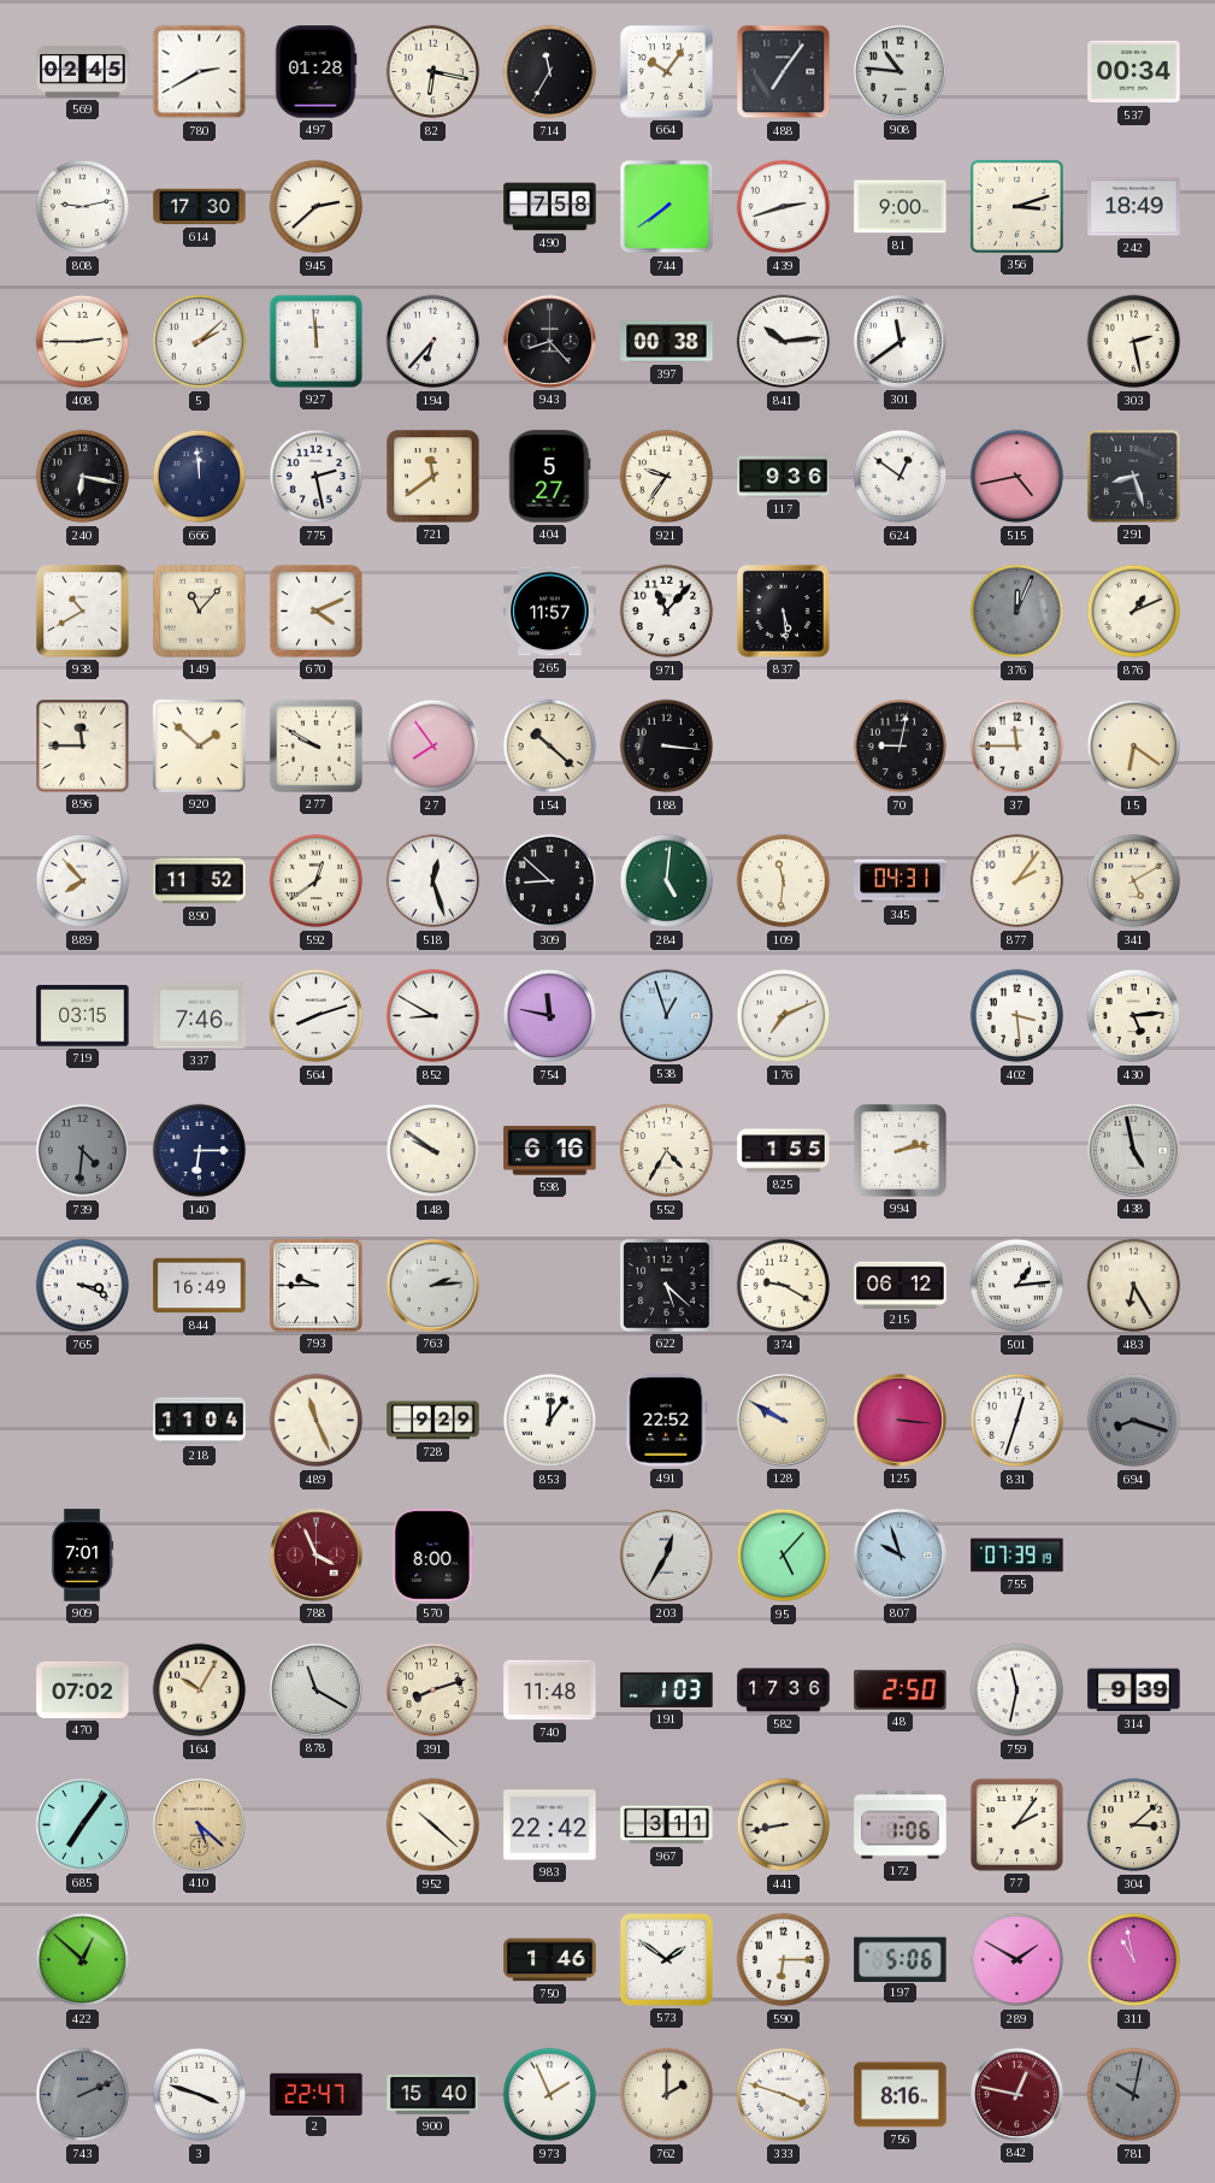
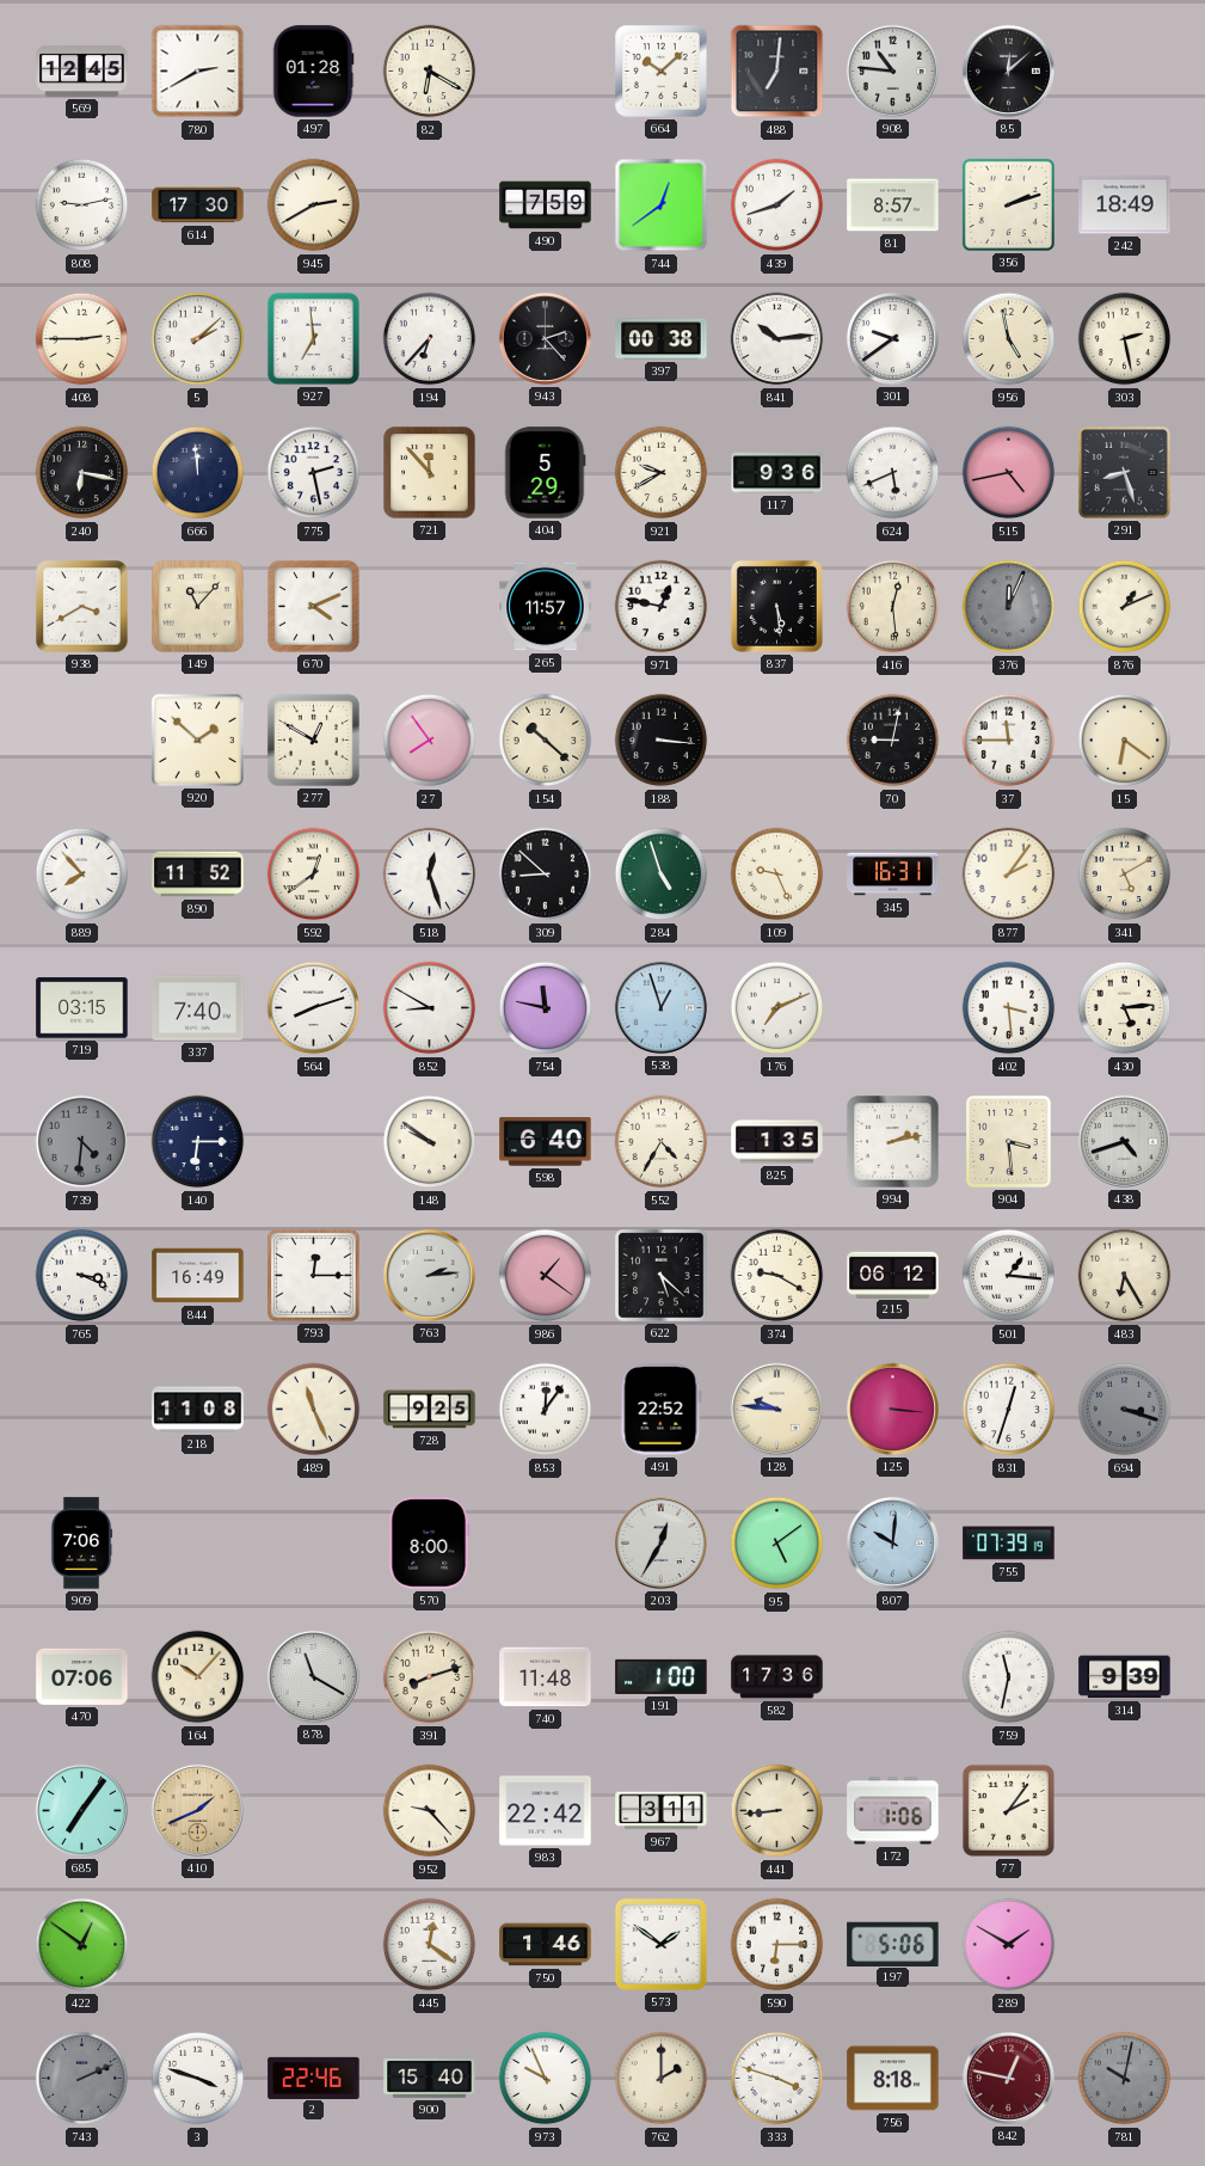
569: 02:45 -> 12:45
82: 6:17 -> 6:20
714: 11:35 -> none
664: 10:06 -> 10:08
488: 7:06 -> 7:01
85: none -> 12:08
537: 00:34 -> none
945: 2:38 -> 2:40
490: 7:58 -> 7:59
744: 7:39 -> 12:39
439: 2:42 -> 1:42
81: 9:00 -> 8:57
356: 3:12 -> 2:12
927: 11:59 -> 6:59
943: 8:23 -> 2:23
301: 11:39 -> 9:39
956: none -> 4:58
721: 11:39 -> 11:53
404: 5:27 -> 5:29
921: 9:36 -> 9:40
624: 12:51 -> 5:41
938: 10:40 -> 3:40
971: 11:07 -> 12:47
416: none -> 12:29
896: 11:45 -> none
277: 9:50 -> 12:50
284: 5:01 -> 4:57
109: 11:31 -> 9:26
345: 04:31 -> 16:31
337: 7:46 -> 7:40
598: 6:16 -> 6:40
825: 1:55 -> 1:35
904: none -> 3:29
438: 4:58 -> 4:42
793: 9:45 -> 12:15
986: none -> 1:21
501: 1:14 -> 1:16
218: 11:04 -> 11:08
728: 9:29 -> 9:25
128: 9:50 -> 9:46
694: 8:18 -> 3:18
909: 7:01 -> 7:06
788: 3:56 -> none
95: 5:07 -> 5:09
807: 9:57 -> 10:01
470: 07:02 -> 07:06
164: 10:05 -> 10:07
191: 1:03 -> 1:00
48: 2:50 -> none
410: 5:22 -> 1:41
952: 10:22 -> 9:23
441: 8:43 -> 8:44
304: 3:08 -> none
422: 12:52 -> 12:51
445: none -> 12:21
311: 10:58 -> none
2: 22:47 -> 22:46
973: 1:56 -> 9:56
756: 8:16 -> 8:18
